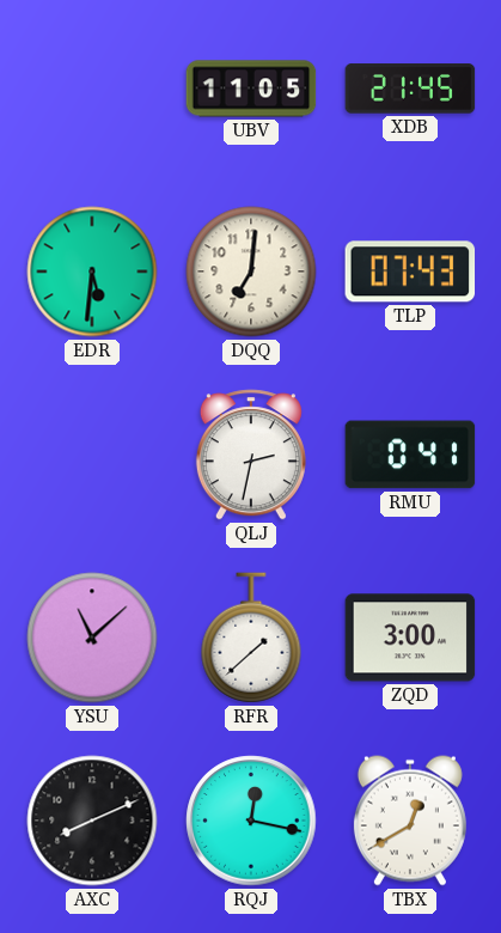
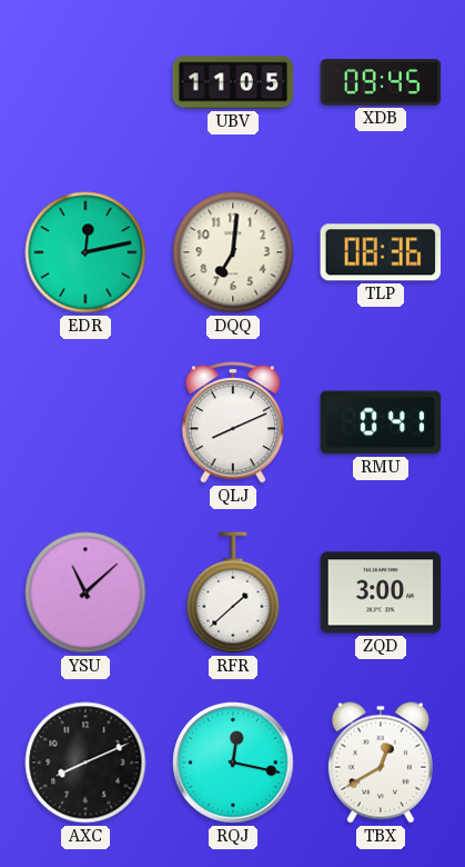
XDB: 21:45 -> 09:45
EDR: 5:31 -> 12:13
TLP: 07:43 -> 08:36
QLJ: 2:32 -> 8:11
